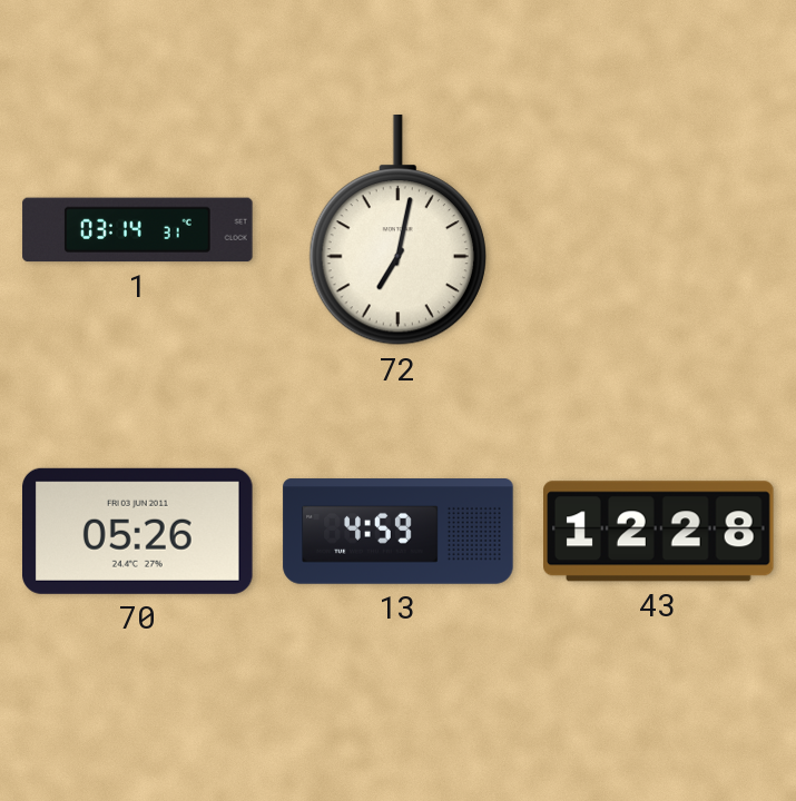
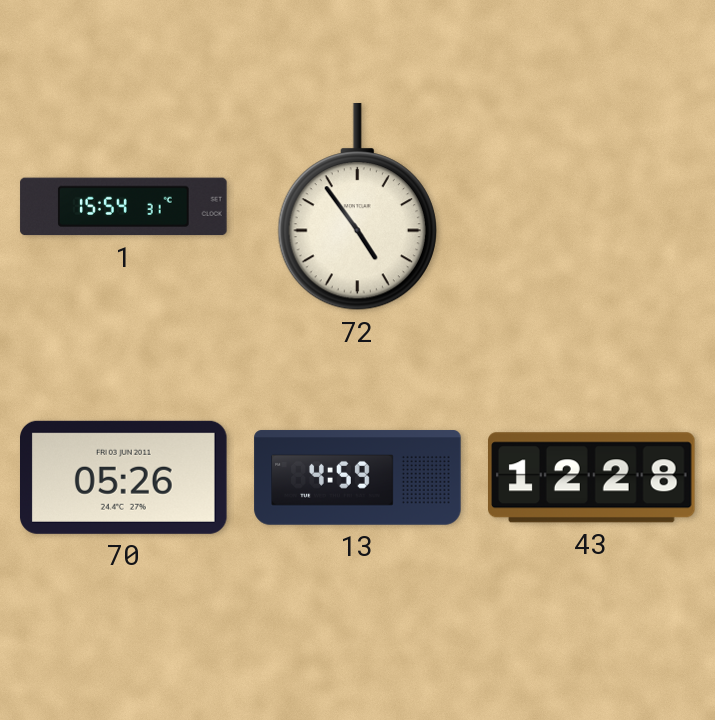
1: 03:14 -> 15:54
72: 7:02 -> 4:54
